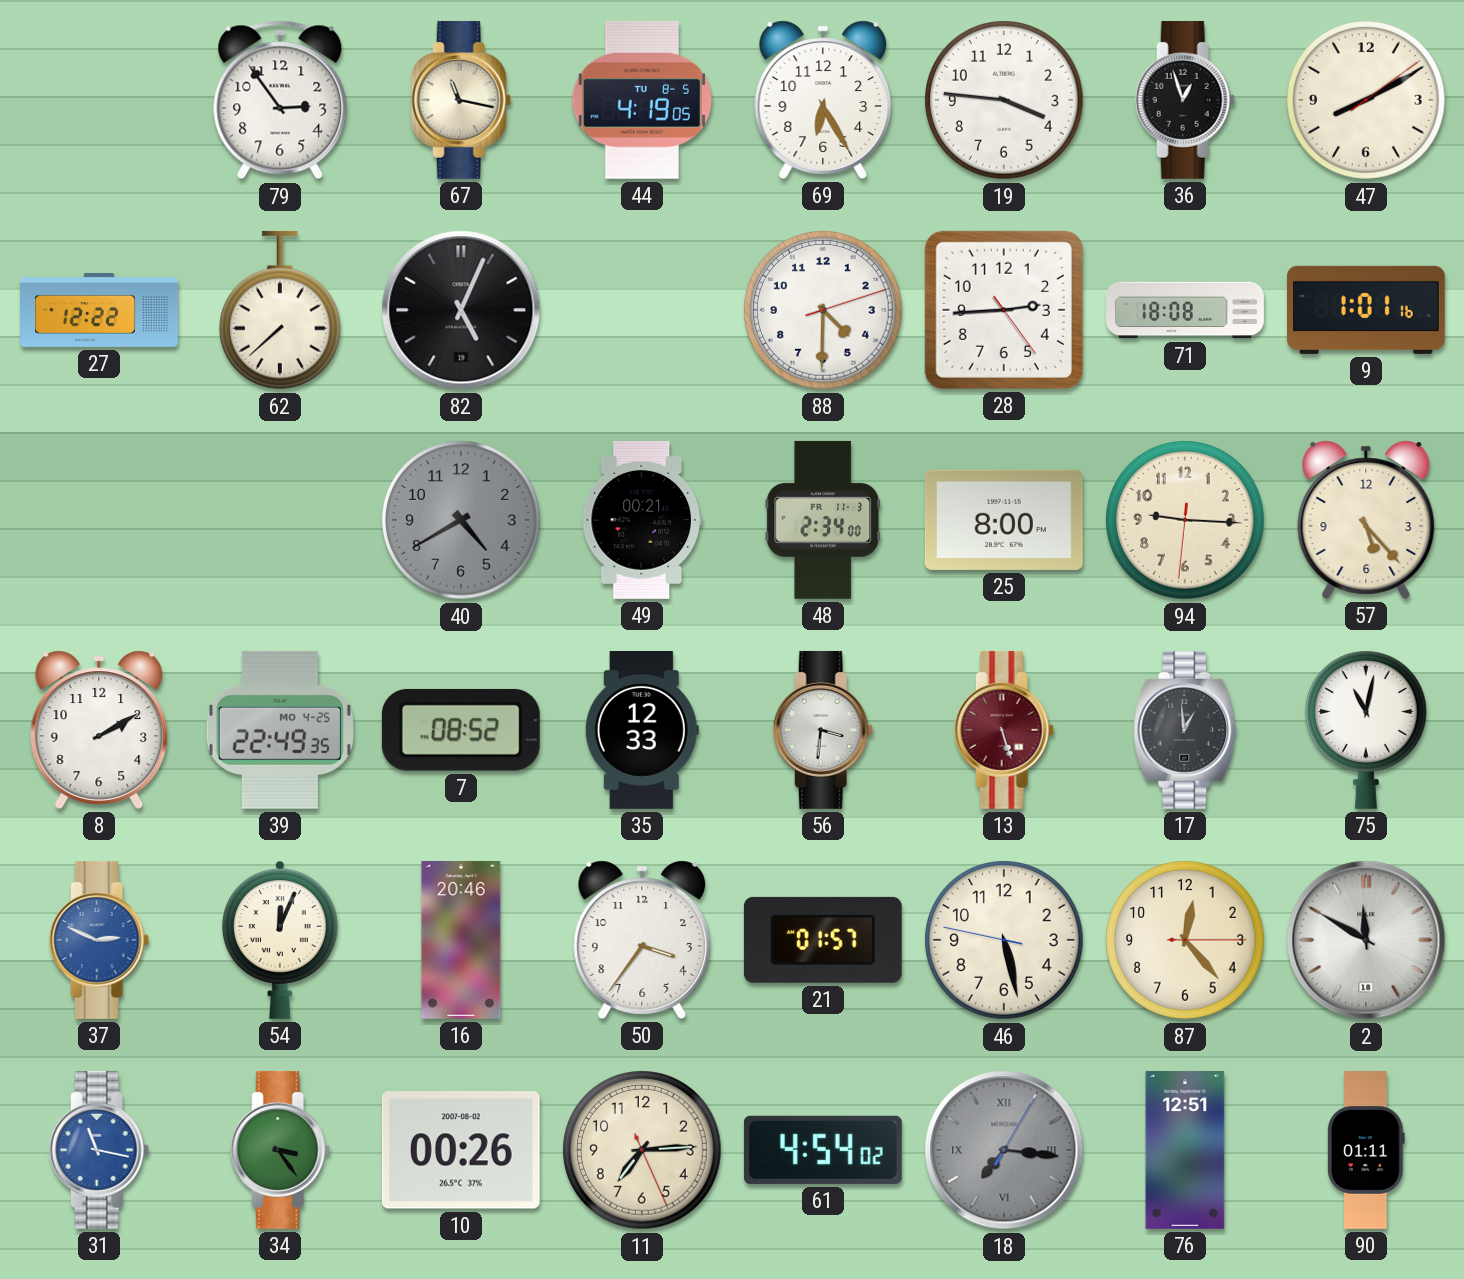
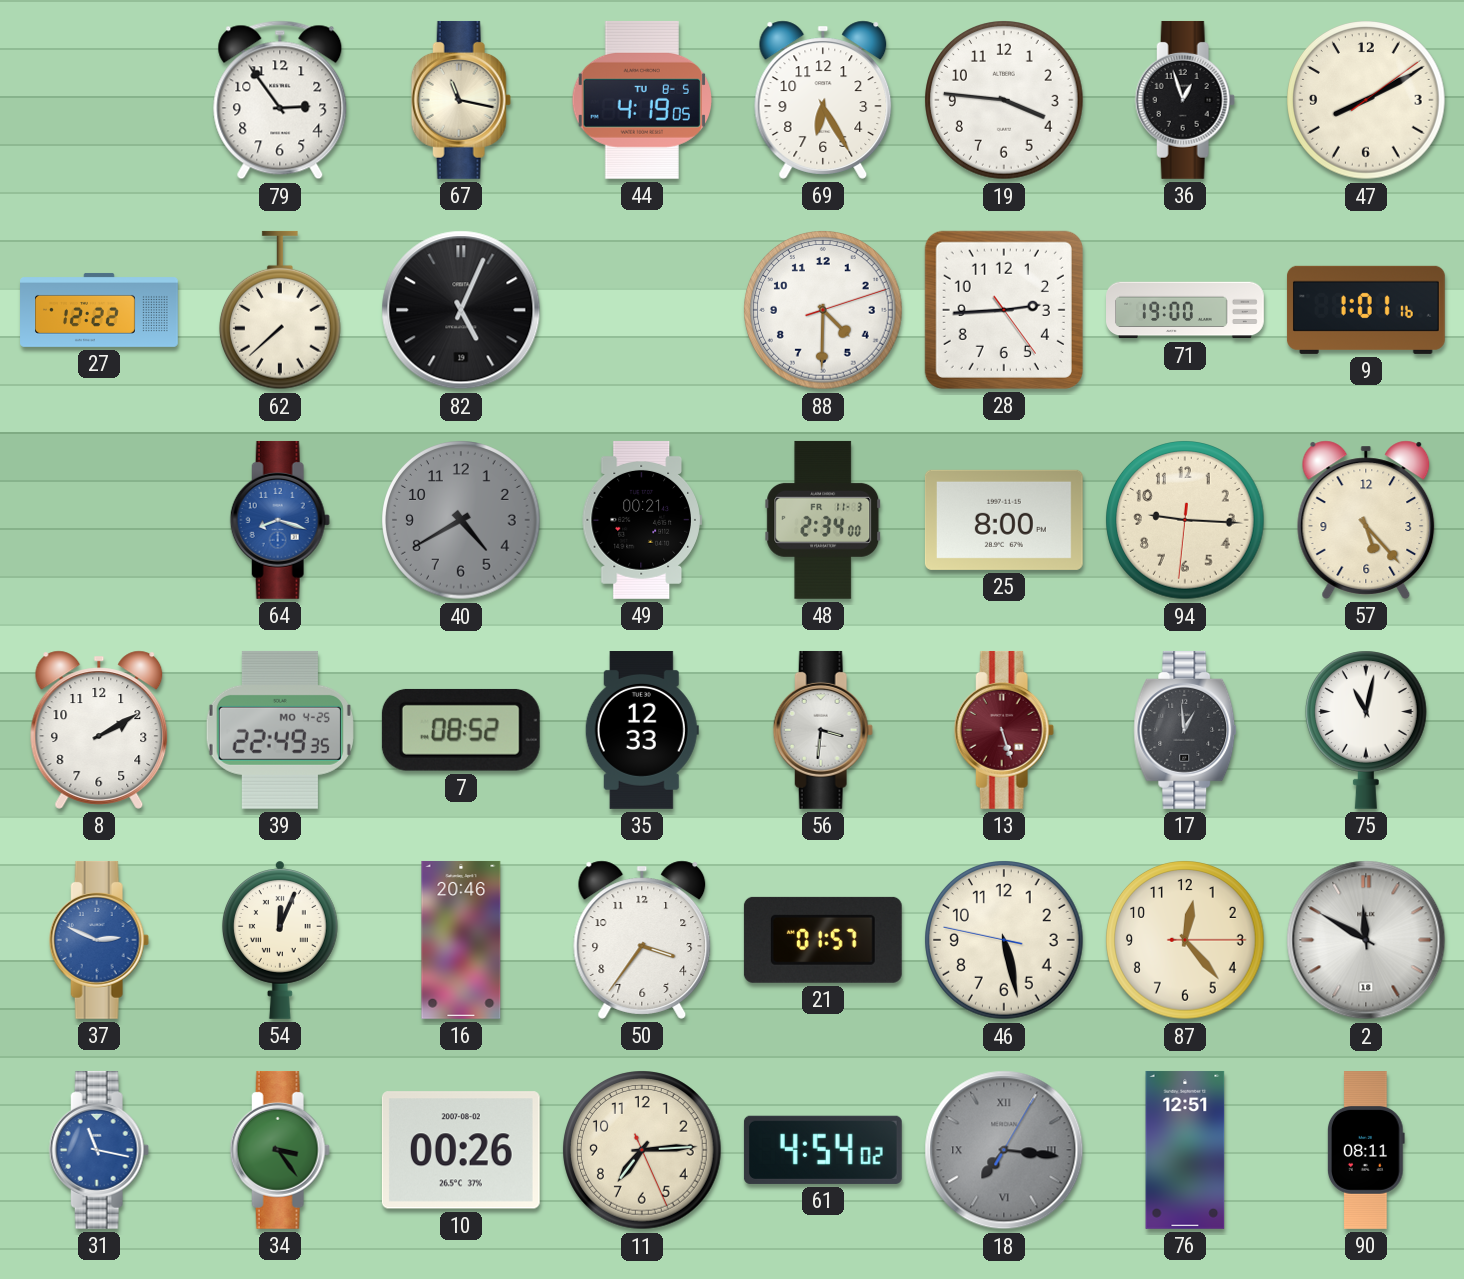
71: 18:08 -> 19:00
64: none -> 8:18
90: 01:11 -> 08:11
